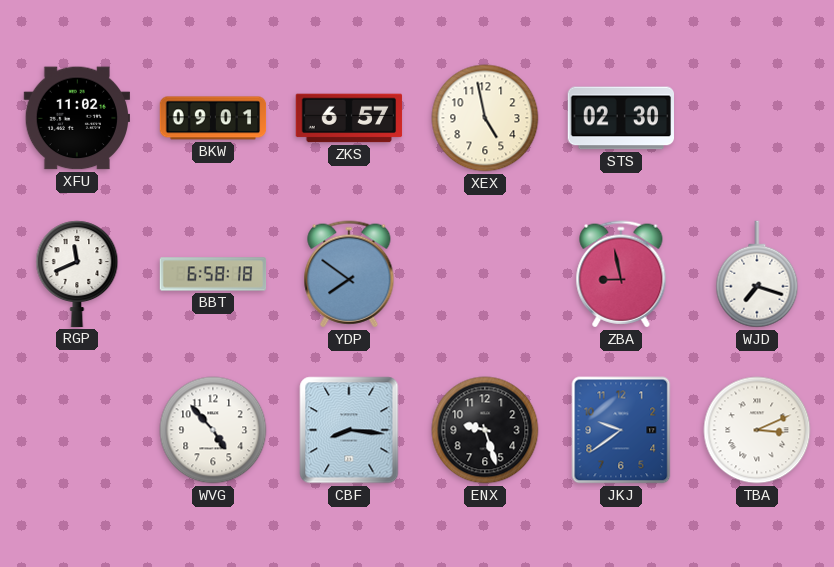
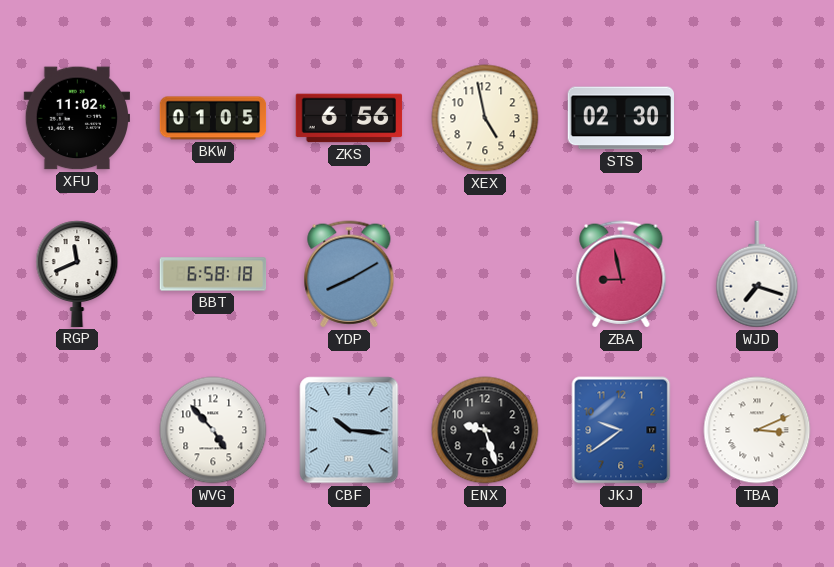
BKW: 09:01 -> 01:05
ZKS: 6:57 -> 6:56
YDP: 7:51 -> 8:10
CBF: 8:16 -> 10:16
